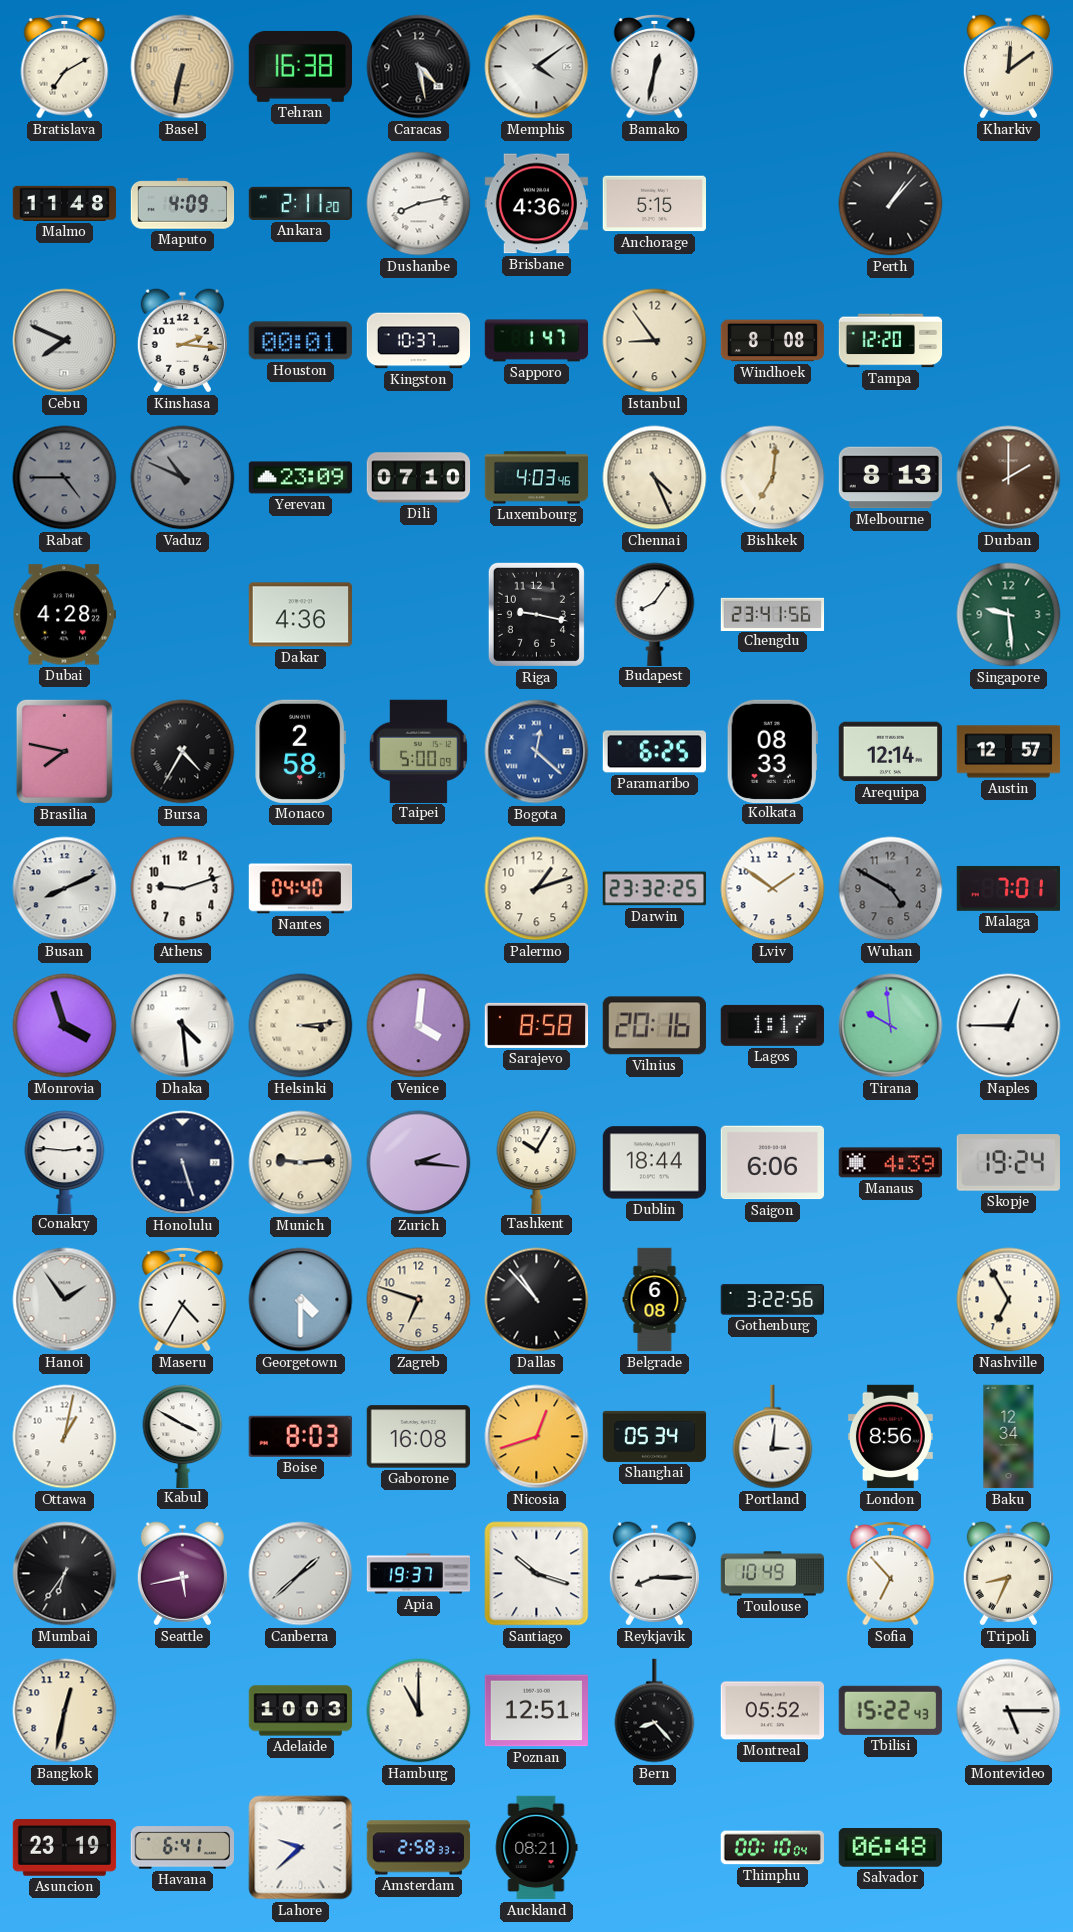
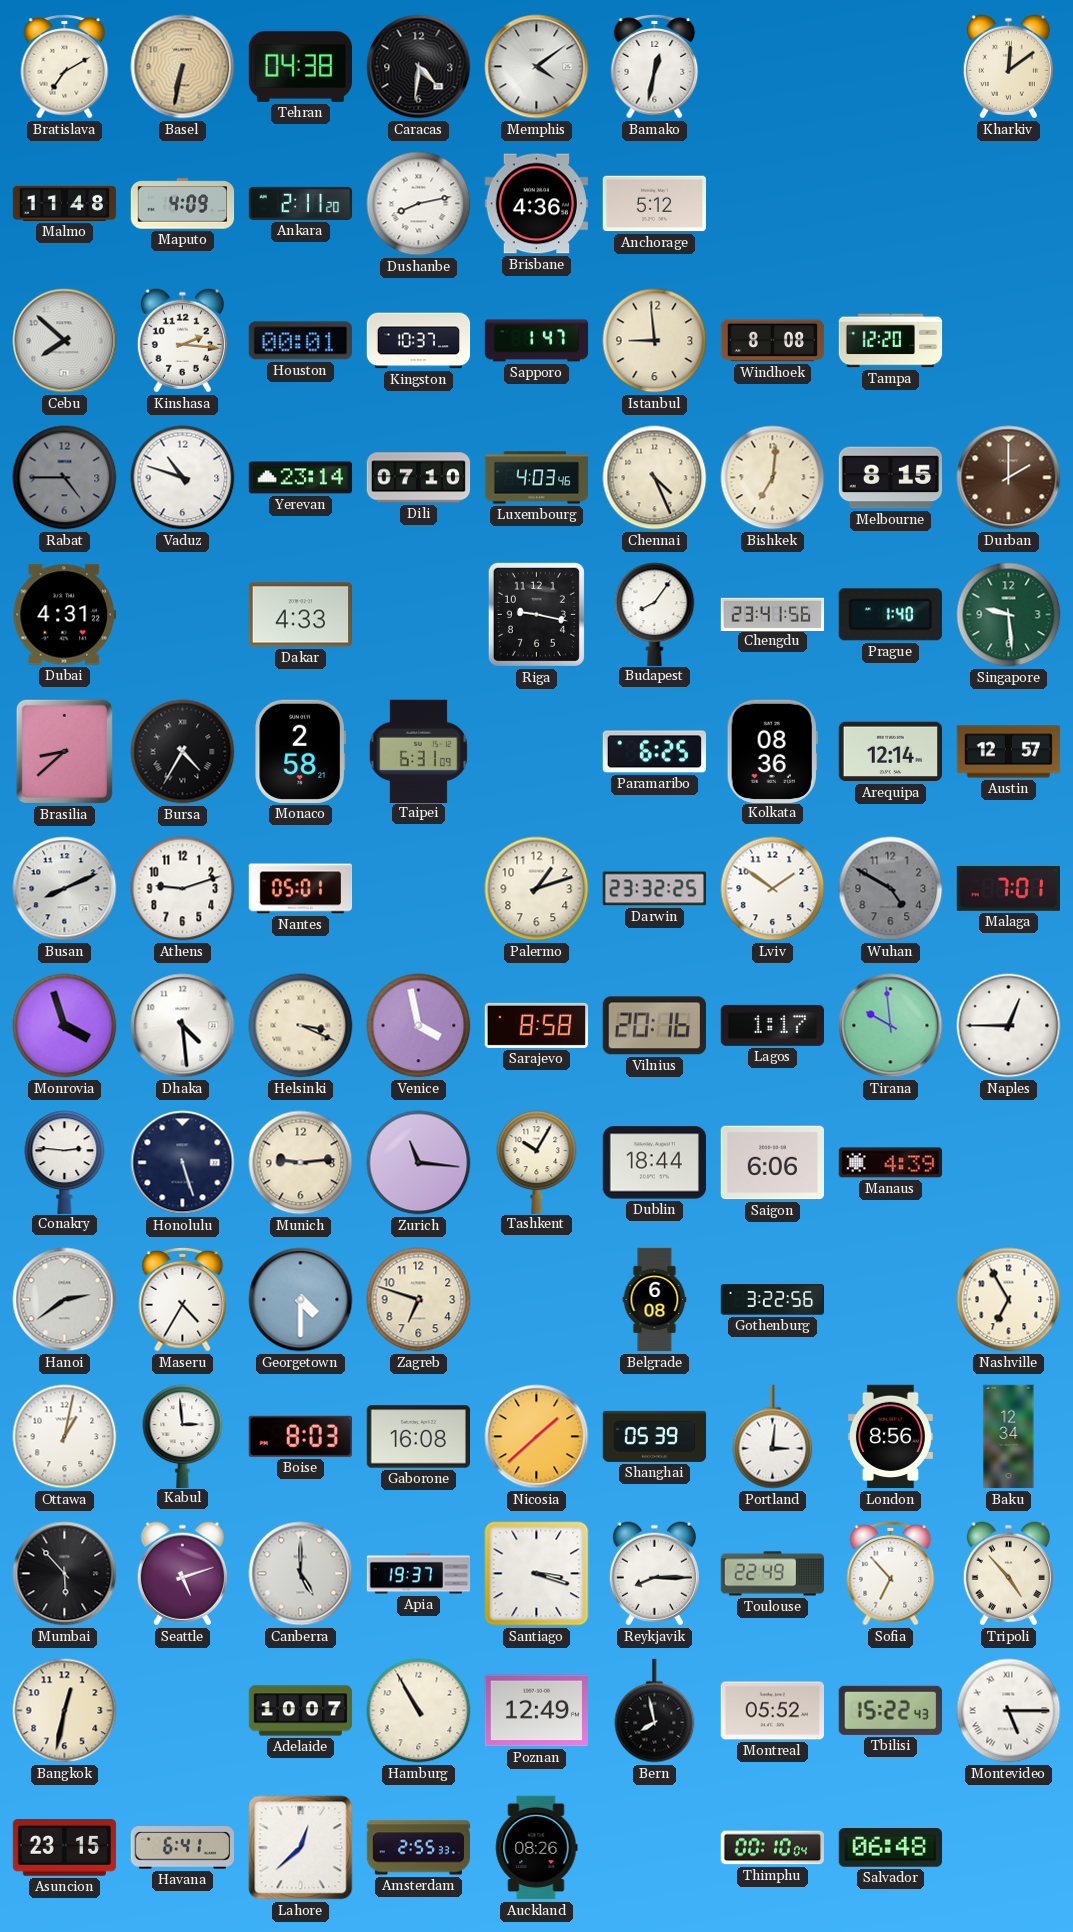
Tehran: 16:38 -> 04:38
Caracas: 4:28 -> 4:31
Anchorage: 5:15 -> 5:12
Perth: 1:07 -> none
Cebu: 7:49 -> 7:52
Istanbul: 8:54 -> 8:59
Vaduz: 10:49 -> 10:48
Vaduz dial: grey -> white
Yerevan: 23:09 -> 23:14
Melbourne: 8:13 -> 8:15
Dubai: 4:28 -> 4:31
Dakar: 4:36 -> 4:33
Prague: none -> 1:40
Brasilia: 7:47 -> 8:38
Taipei: 5:00 -> 6:31
Bogota: 12:22 -> none
Kolkata: 08:33 -> 08:36
Nantes: 04:40 -> 05:01
Helsinki: 3:14 -> 3:19
Venice: 4:01 -> 3:58
Zurich: 2:16 -> 11:16
Skopje: 19:24 -> none
Hanoi: 1:54 -> 2:39
Dallas: 10:53 -> none
Kabul: 3:50 -> 2:59
Nicosia: 12:42 -> 1:38
Shanghai: 05:34 -> 05:39
Mumbai: 6:36 -> 5:53
Seattle: 5:43 -> 5:12
Canberra: 1:38 -> 5:00
Santiago: 10:18 -> 3:18
Toulouse: 10:49 -> 22:49
Tripoli: 8:34 -> 4:53
Adelaide: 10:03 -> 10:07
Hamburg: 11:00 -> 10:55
Poznan: 12:51 -> 12:49
Bern: 8:23 -> 7:58
Asuncion: 23:19 -> 23:15
Lahore: 9:38 -> 12:38
Amsterdam: 2:58 -> 2:55
Auckland: 08:21 -> 08:26
